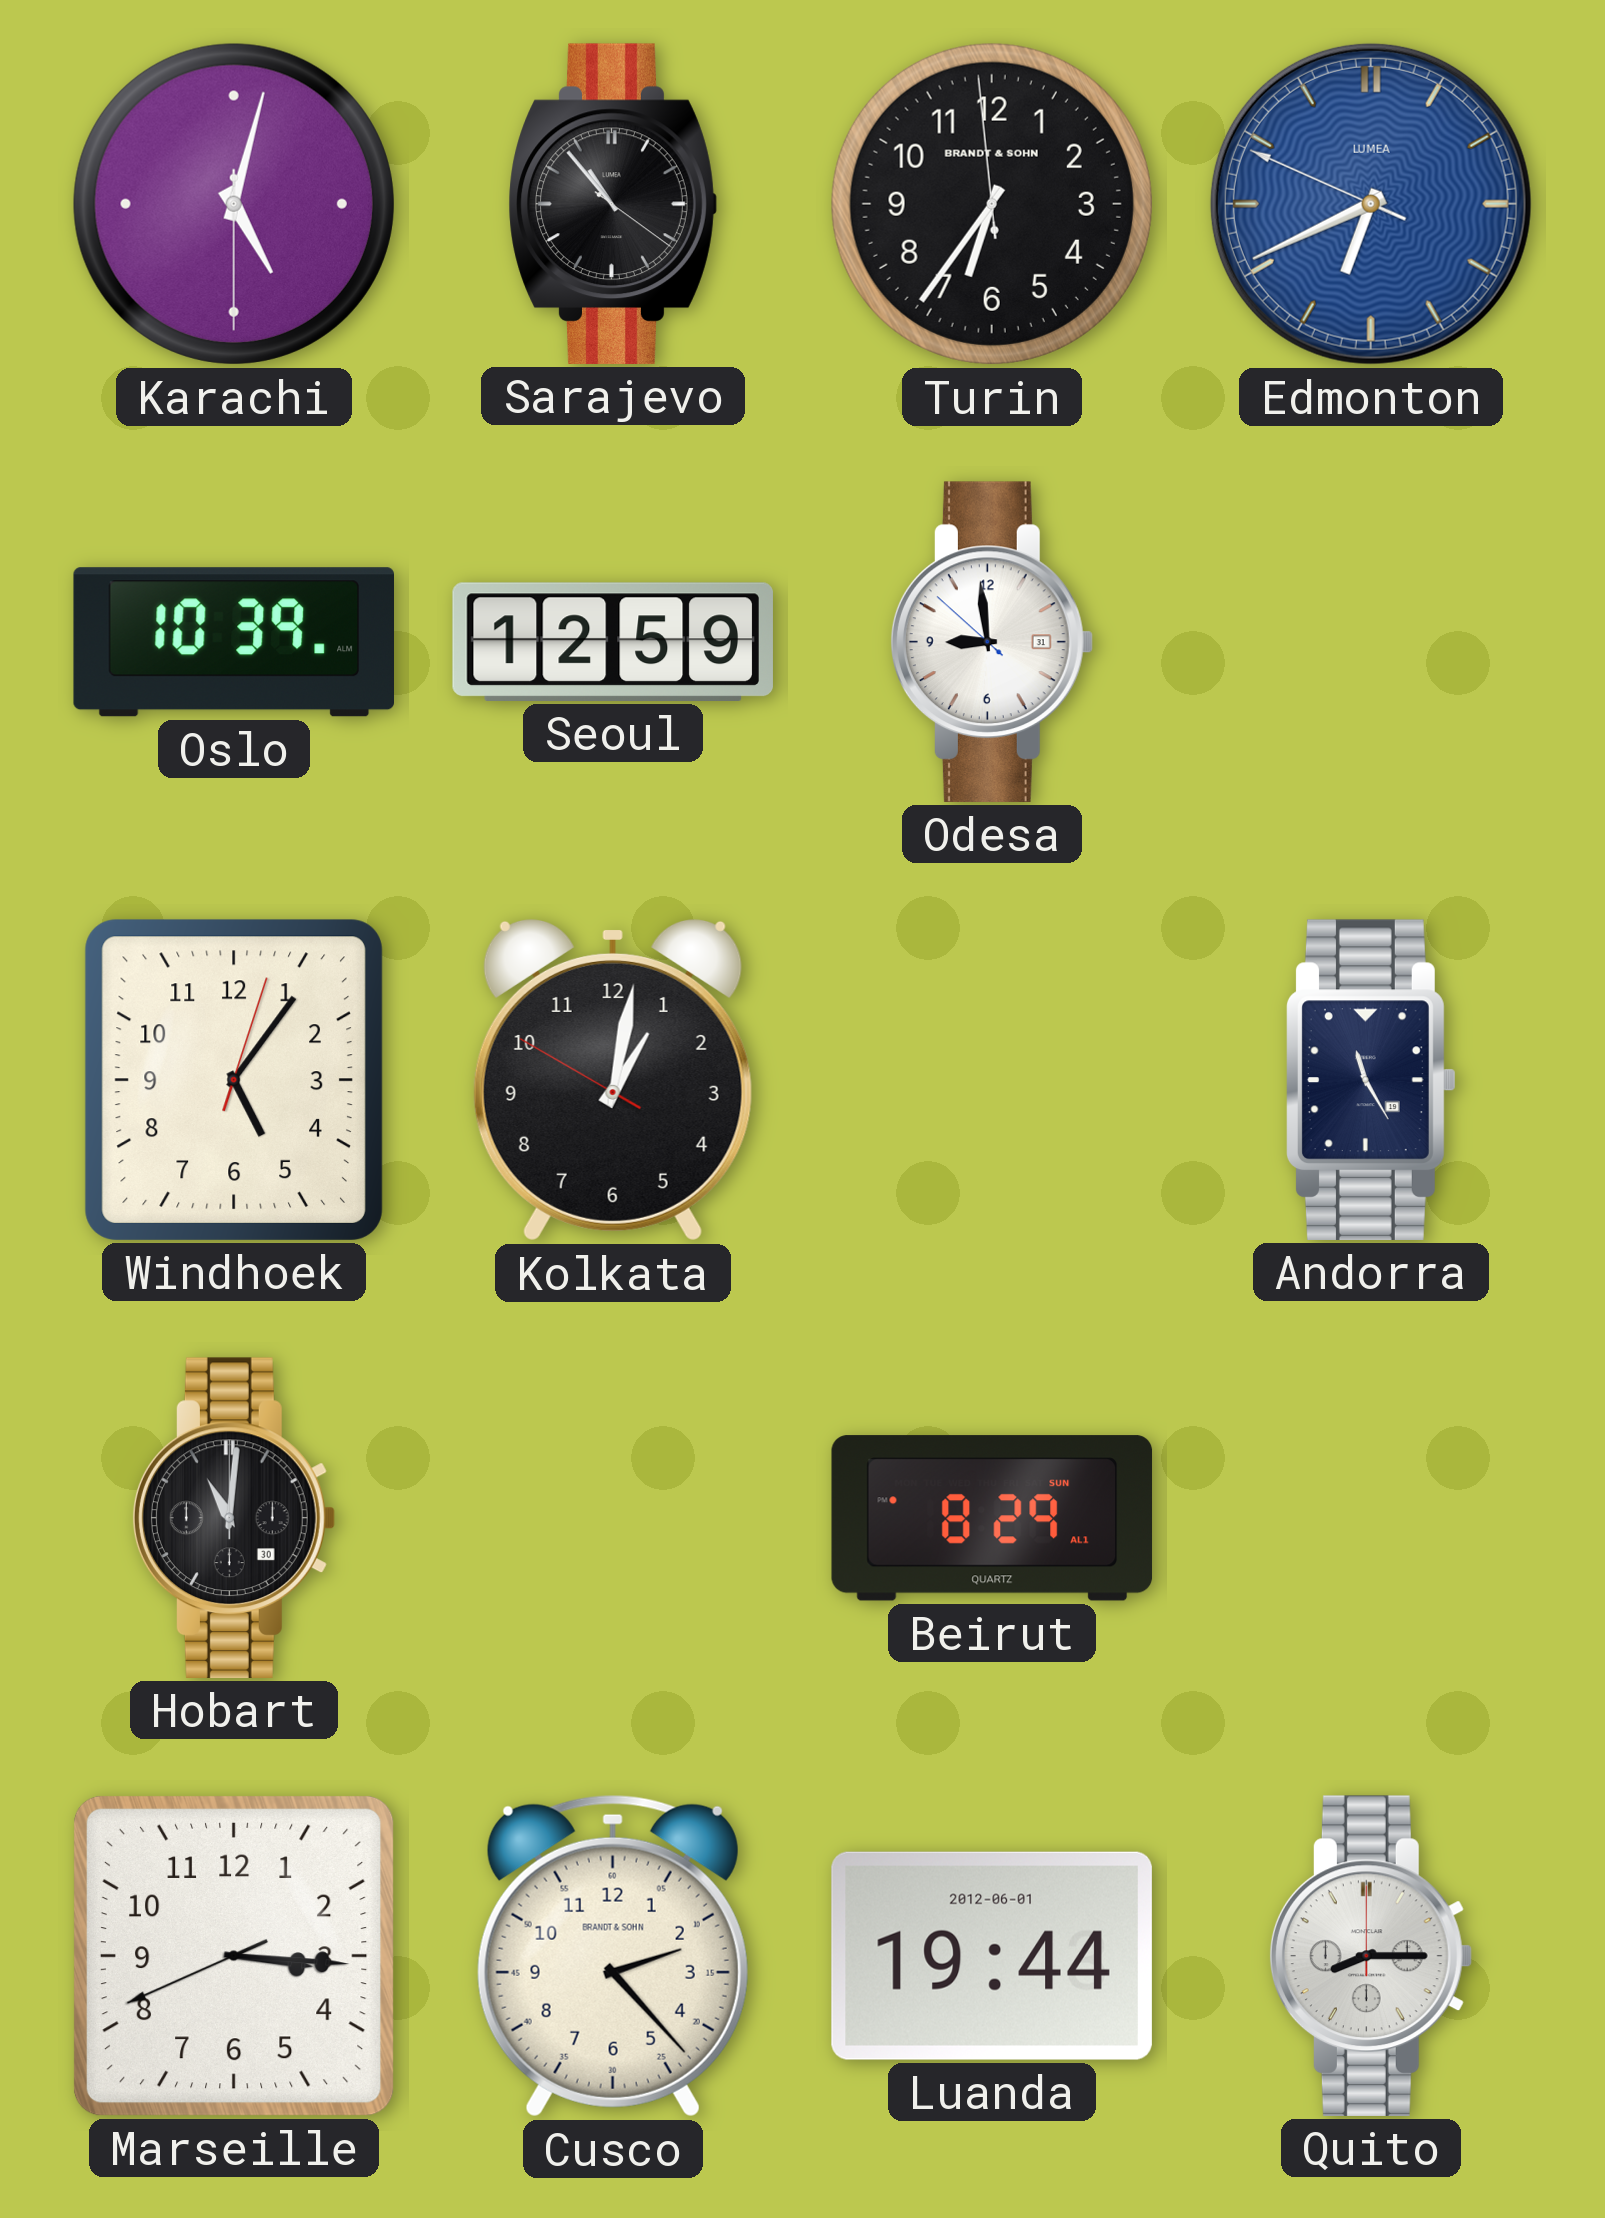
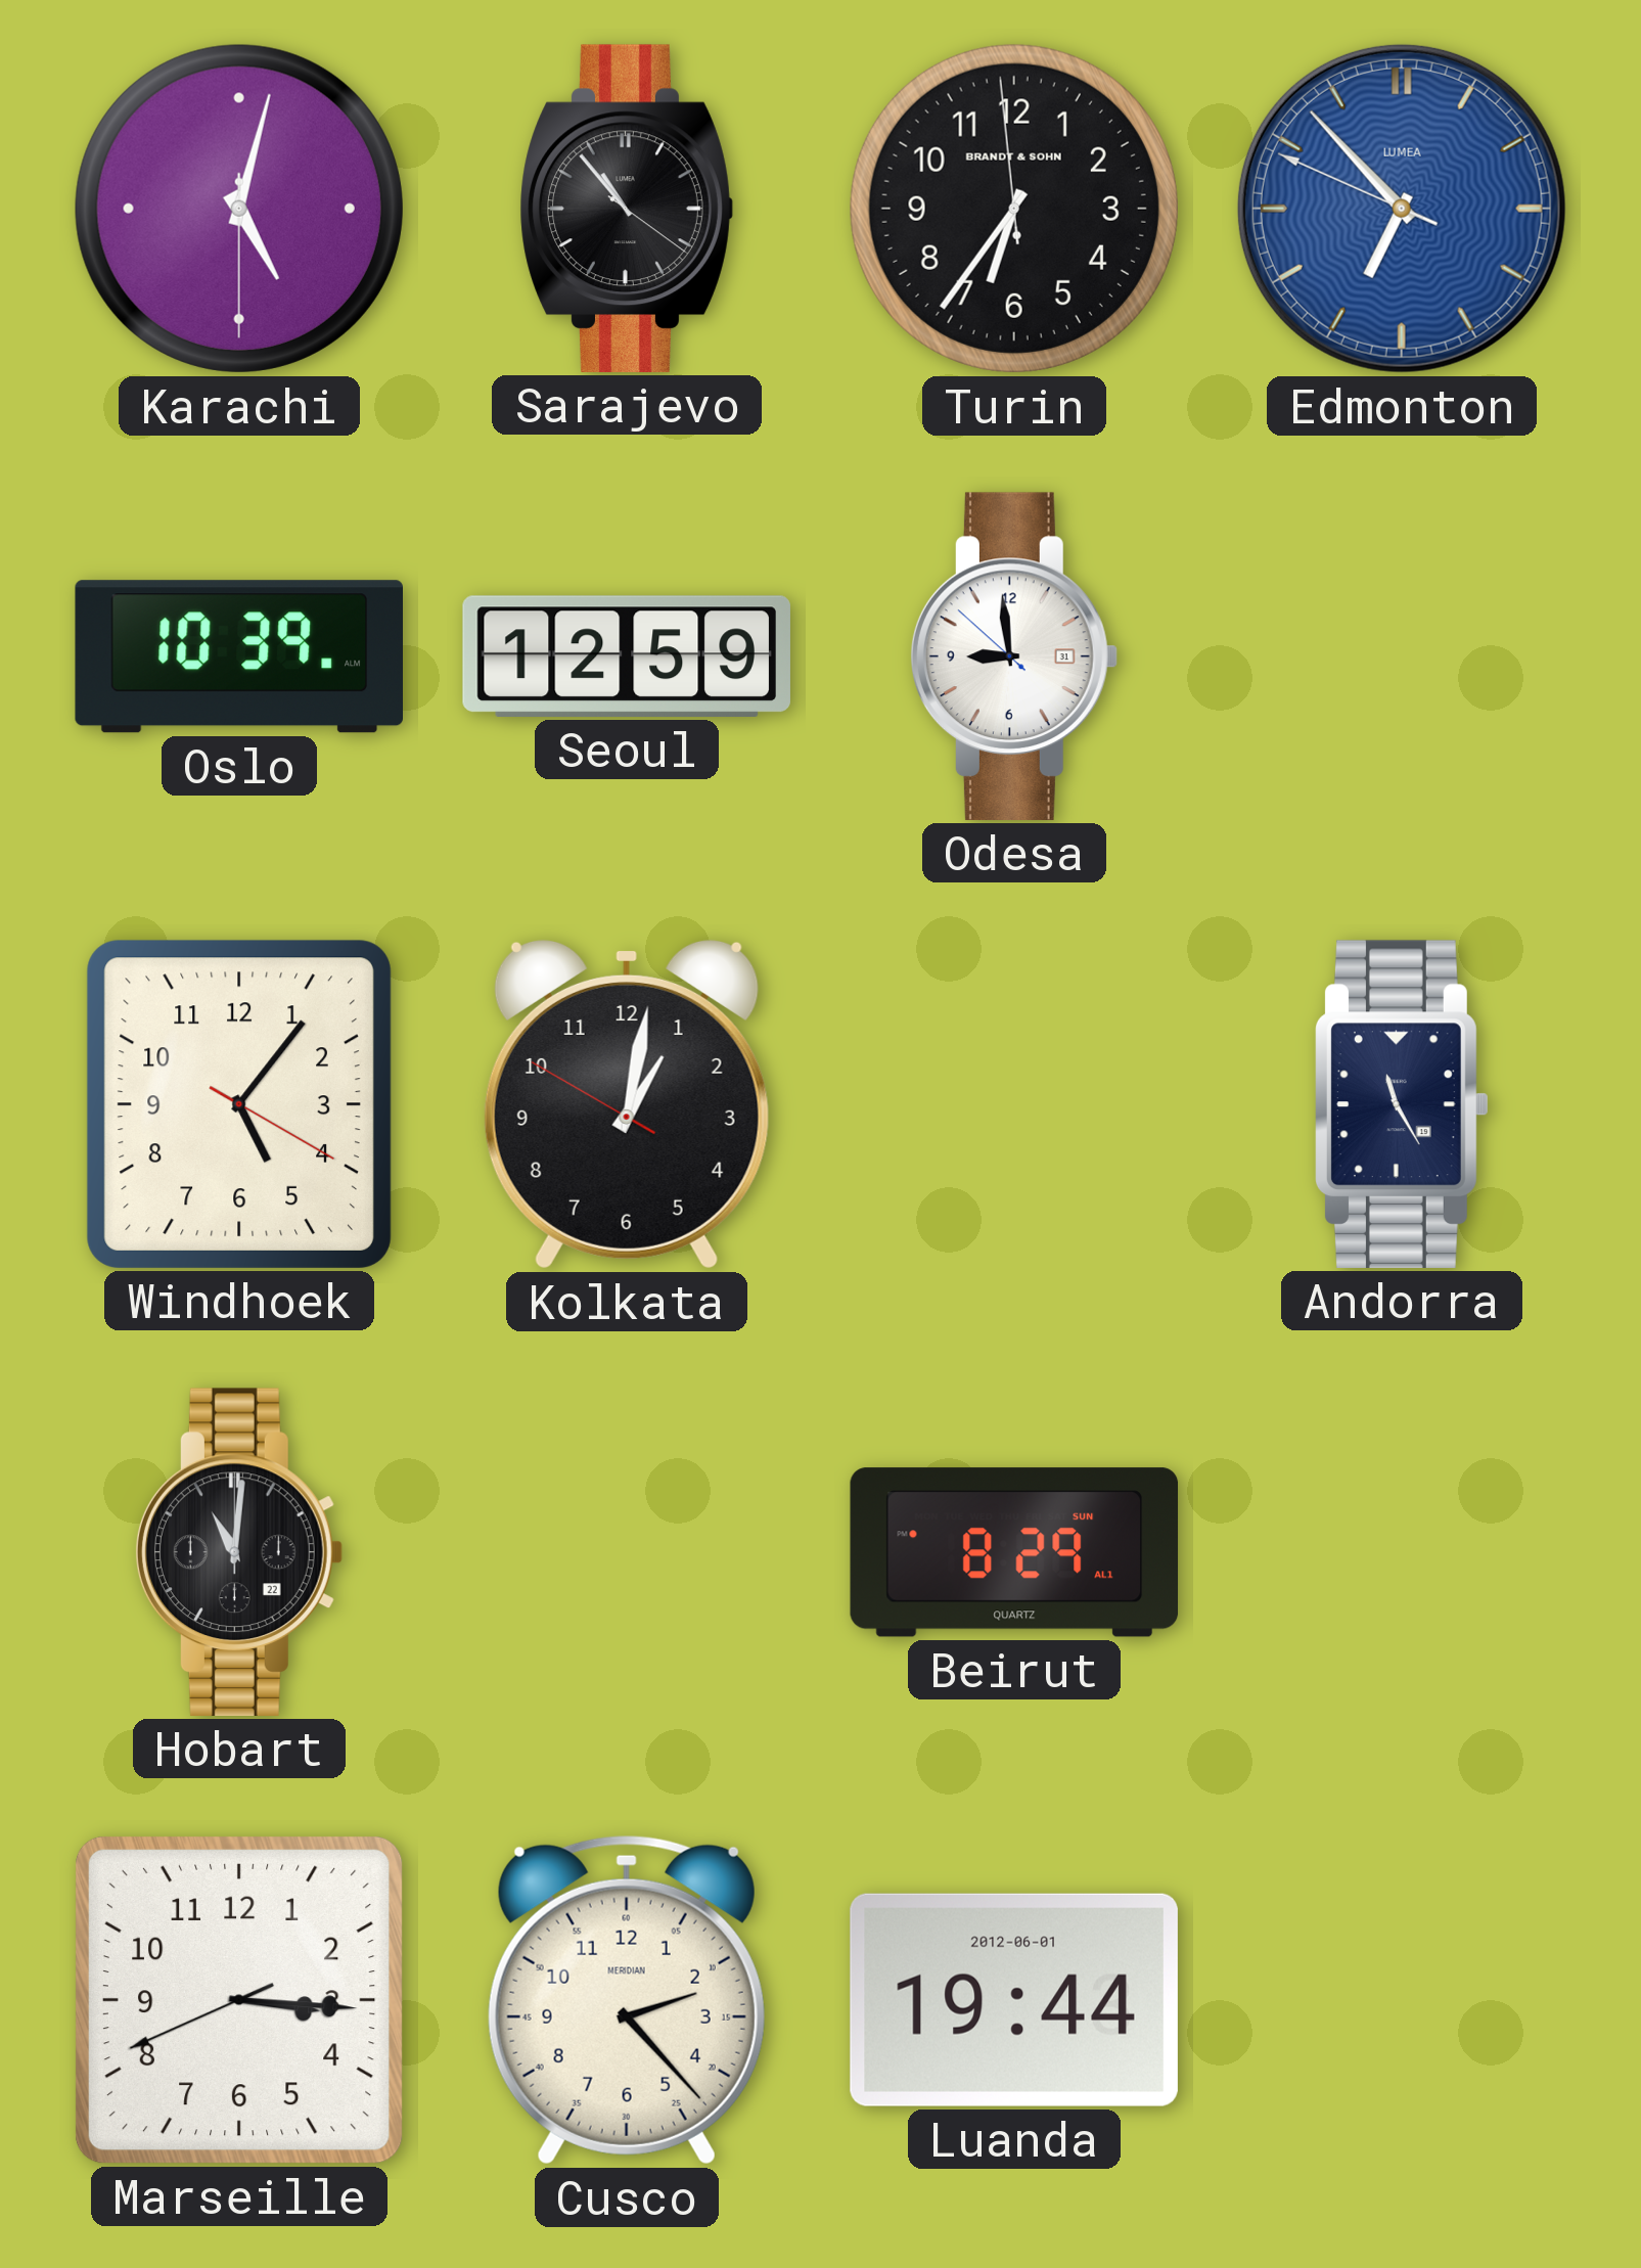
Edmonton: 6:40 -> 6:52
Windhoek: 5:06:03 -> 5:06:20
Hobart date: 30 -> 22
Cusco brand: BRANDT & SOHN -> MERIDIAN
Quito: 8:15 -> none
